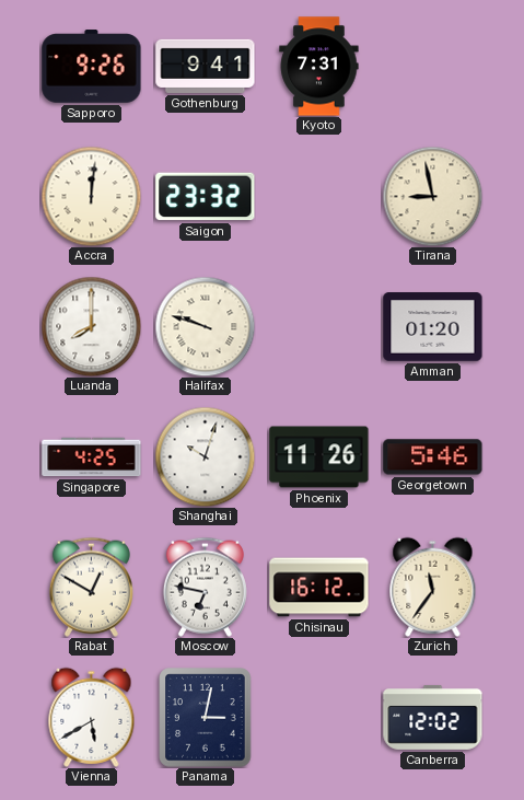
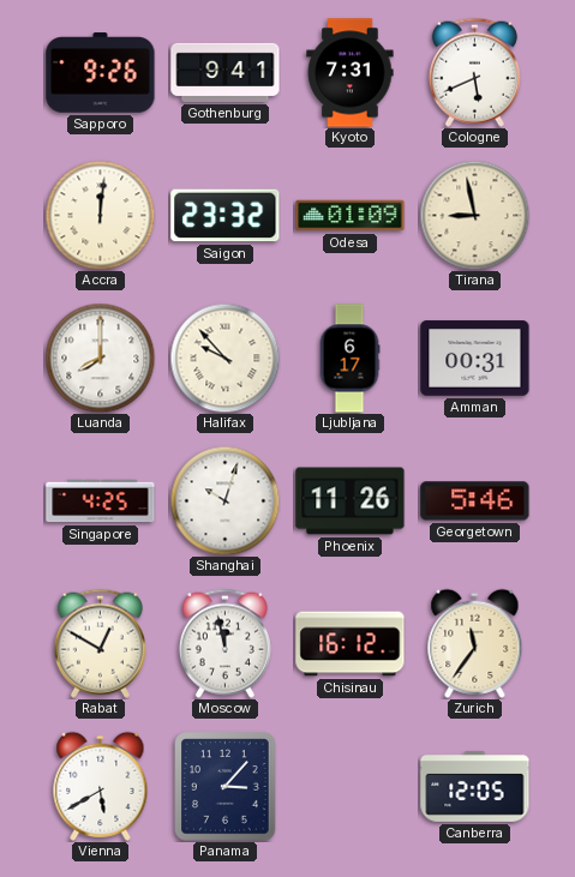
Cologne: none -> 5:41
Odesa: none -> 01:09
Halifax: 9:48 -> 9:53
Ljubljana: none -> 6:17
Amman: 01:20 -> 00:31
Moscow: 6:47 -> 11:58
Panama: 3:02 -> 3:07
Canberra: 12:02 -> 12:05
